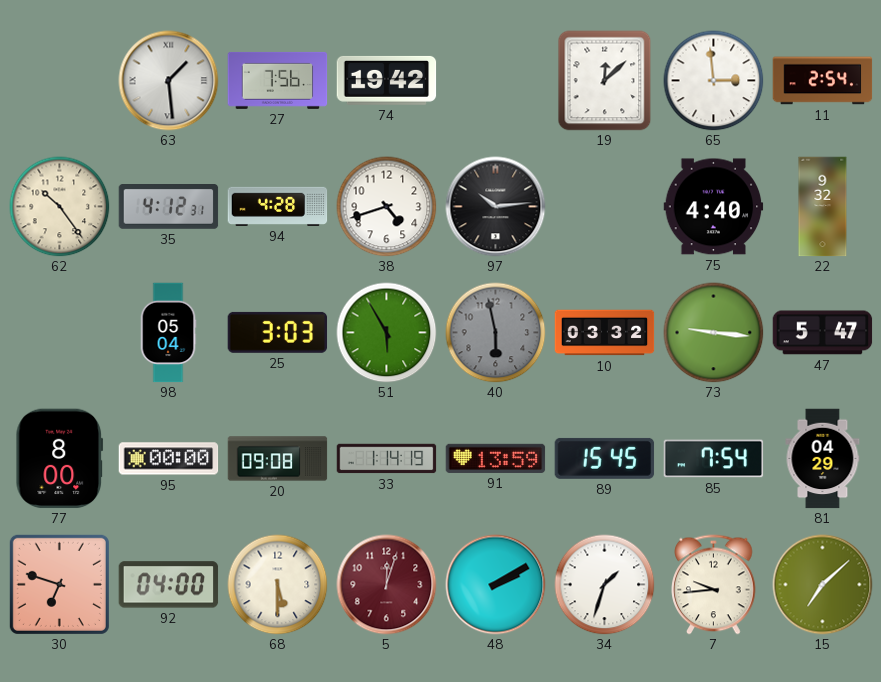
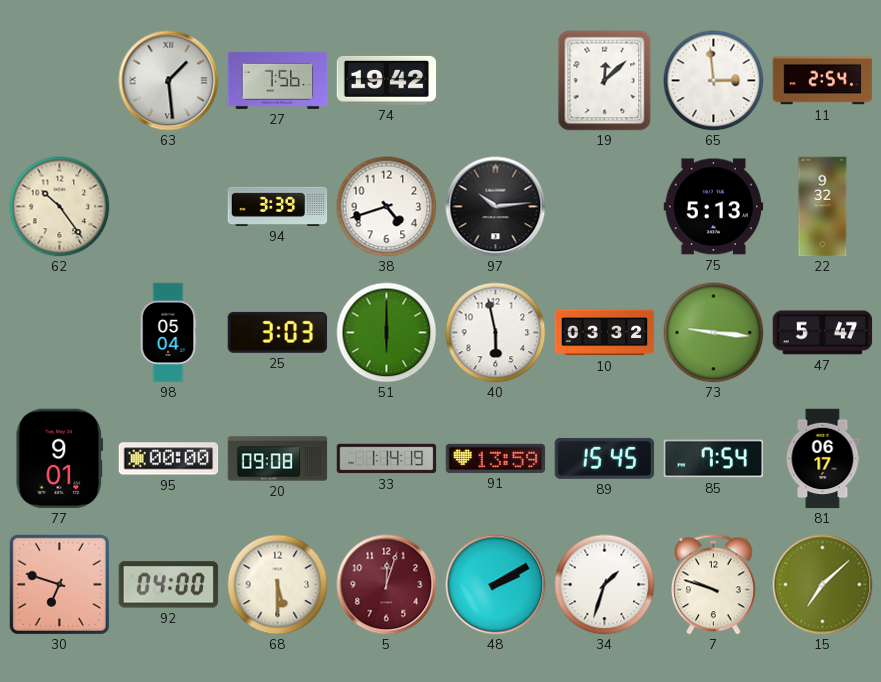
35: 4:12 -> none
94: 4:28 -> 3:39
75: 4:40 -> 5:13
51: 5:55 -> 6:00
40 dial: grey -> white
77: 8:00 -> 9:01
81: 04:29 -> 06:17
7: 9:44 -> 9:48
